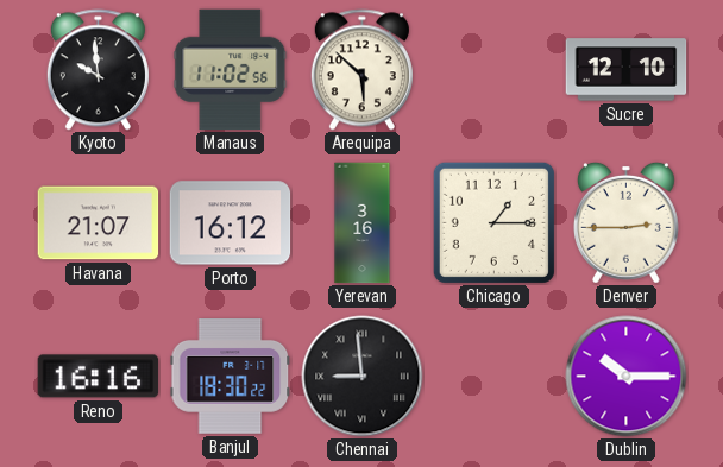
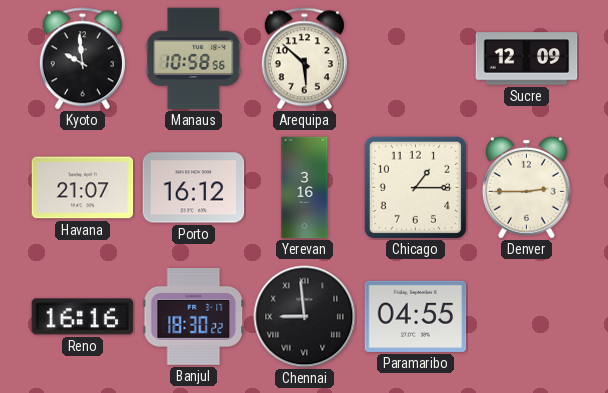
Manaus: 11:02 -> 10:58
Sucre: 12:10 -> 12:09
Paramaribo: none -> 04:55
Dublin: 10:15 -> none
